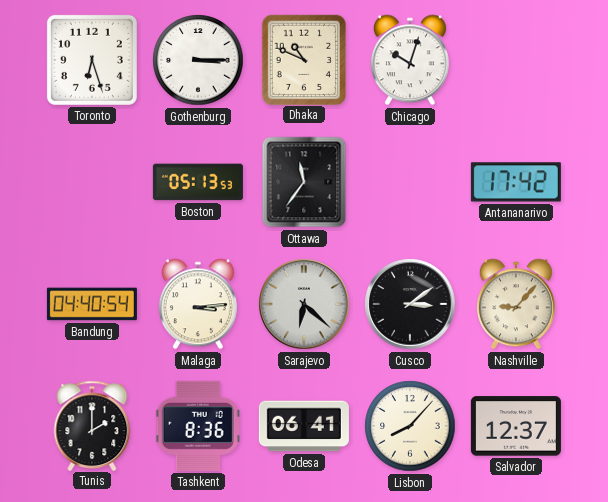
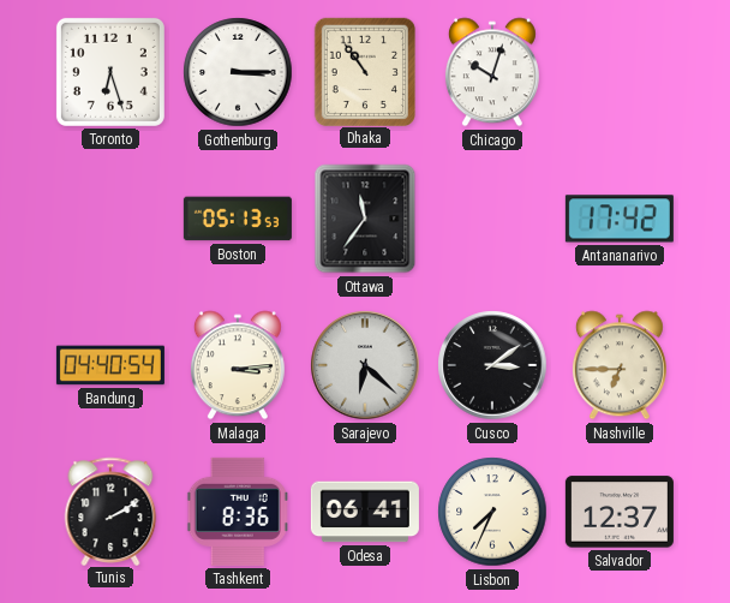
Dhaka: 10:49 -> 10:54
Nashville: 9:07 -> 6:45
Tunis: 2:00 -> 2:10
Lisbon: 8:07 -> 7:34
